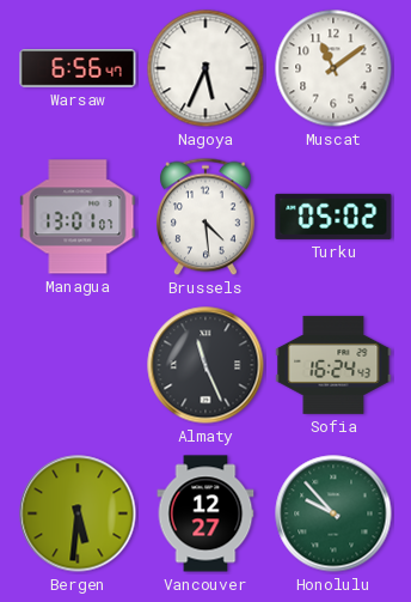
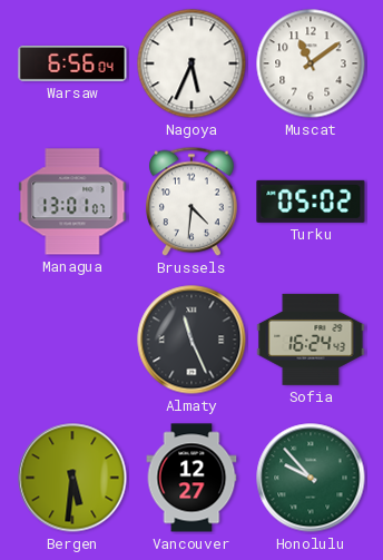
Warsaw: 6:56:47 -> 6:56:04
Brussels: 4:29 -> 4:31
